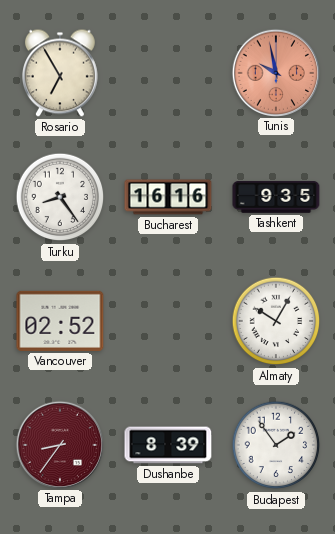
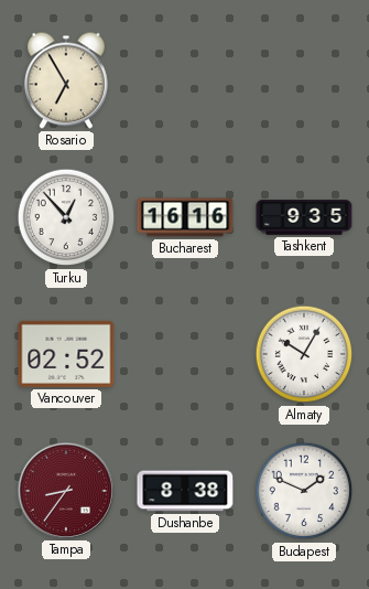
Tunis: 9:58 -> none
Turku: 8:24 -> 12:53
Dushanbe: 8:39 -> 8:38
Budapest: 1:54 -> 1:49
